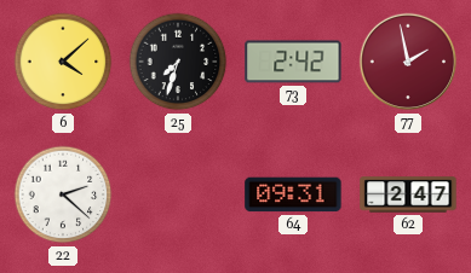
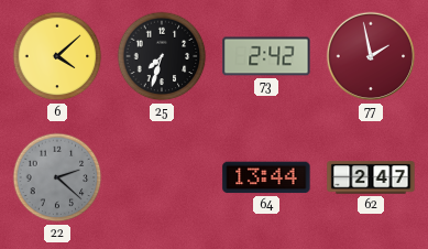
22 dial: white -> grey
64: 09:31 -> 13:44
